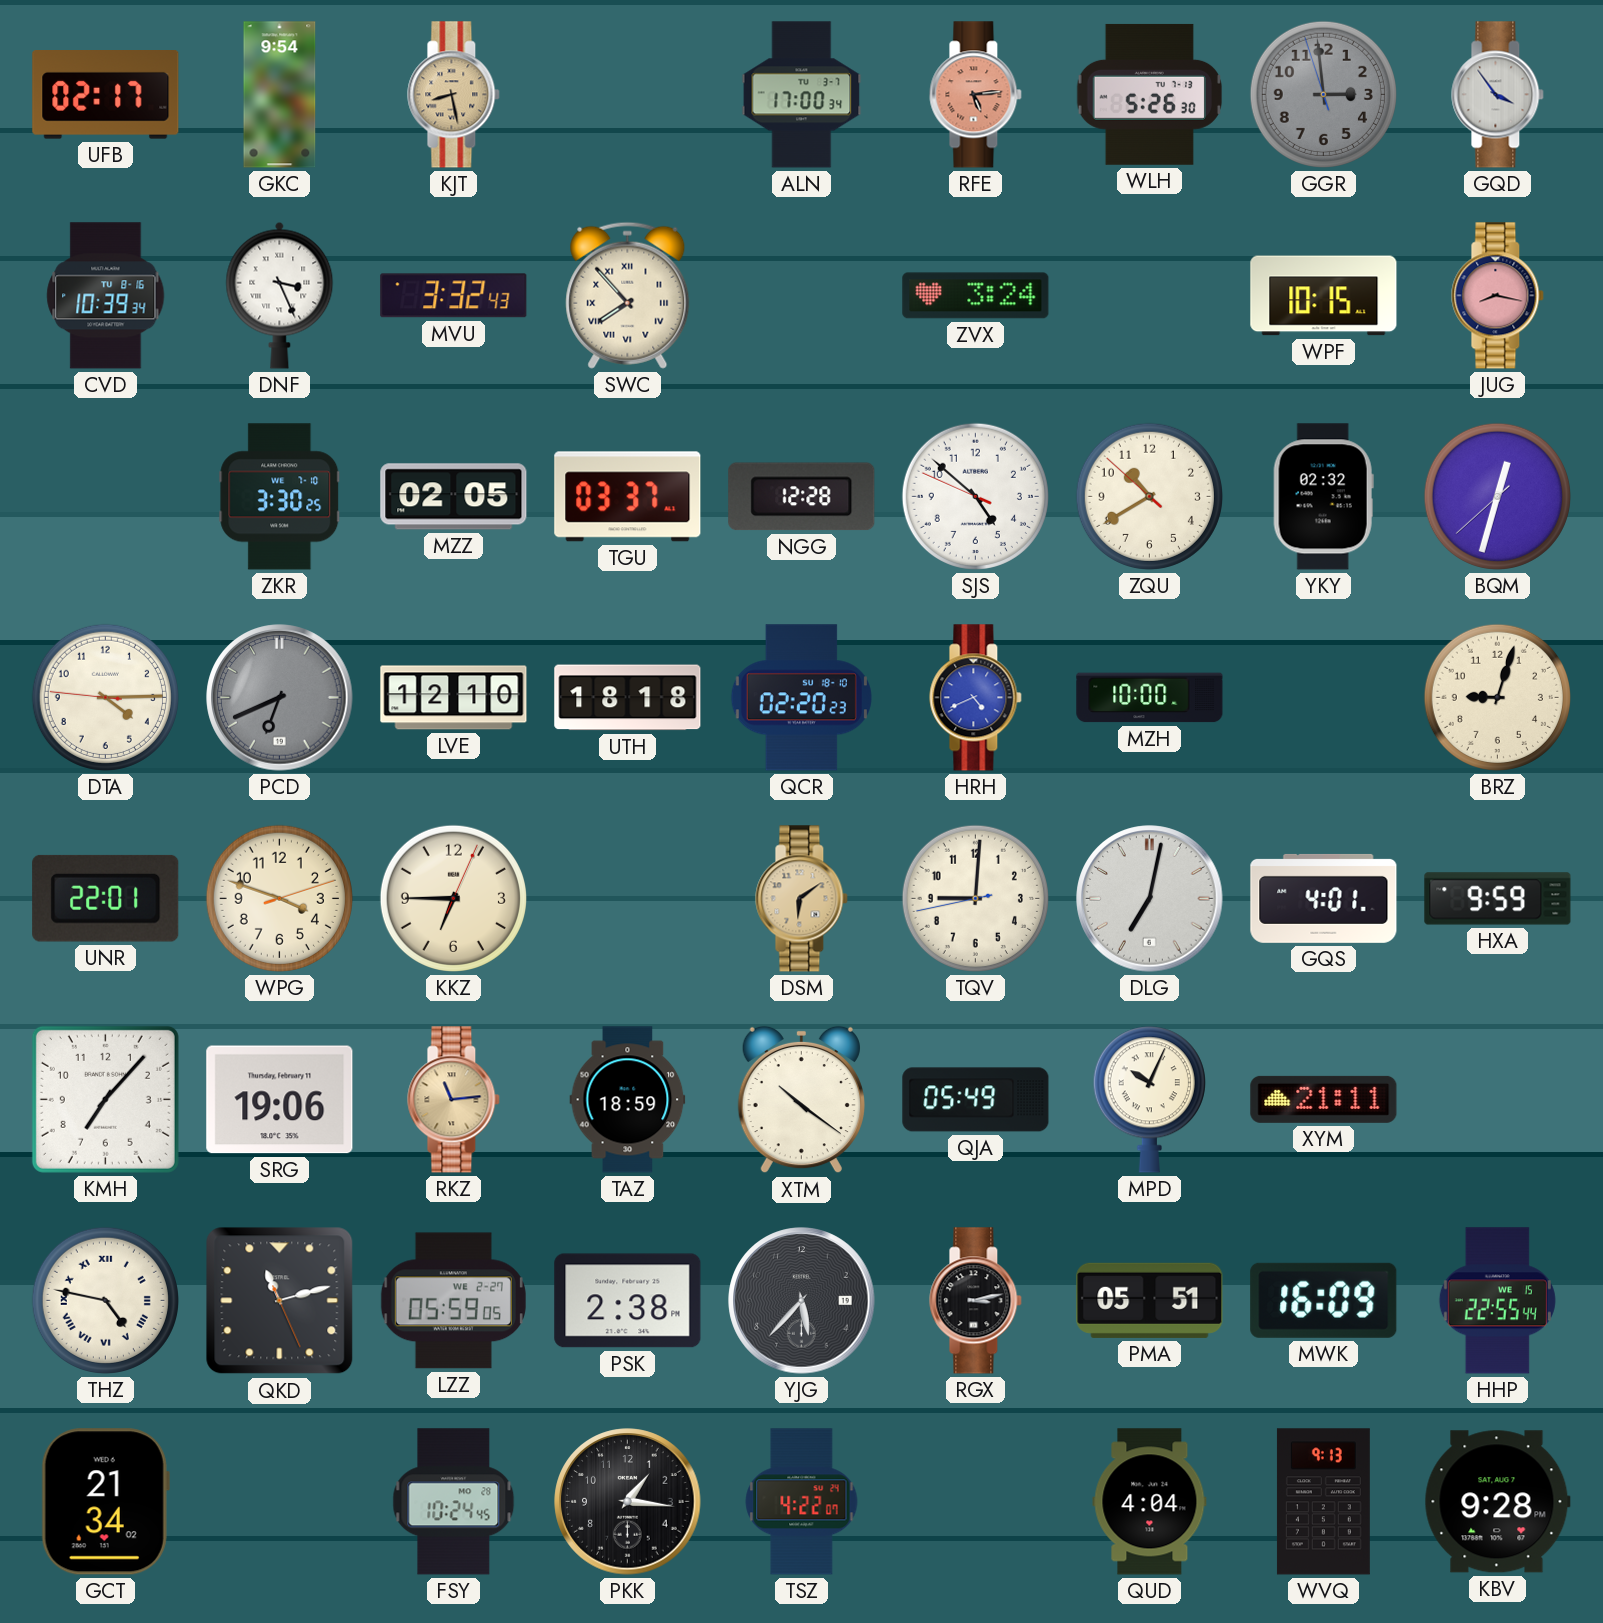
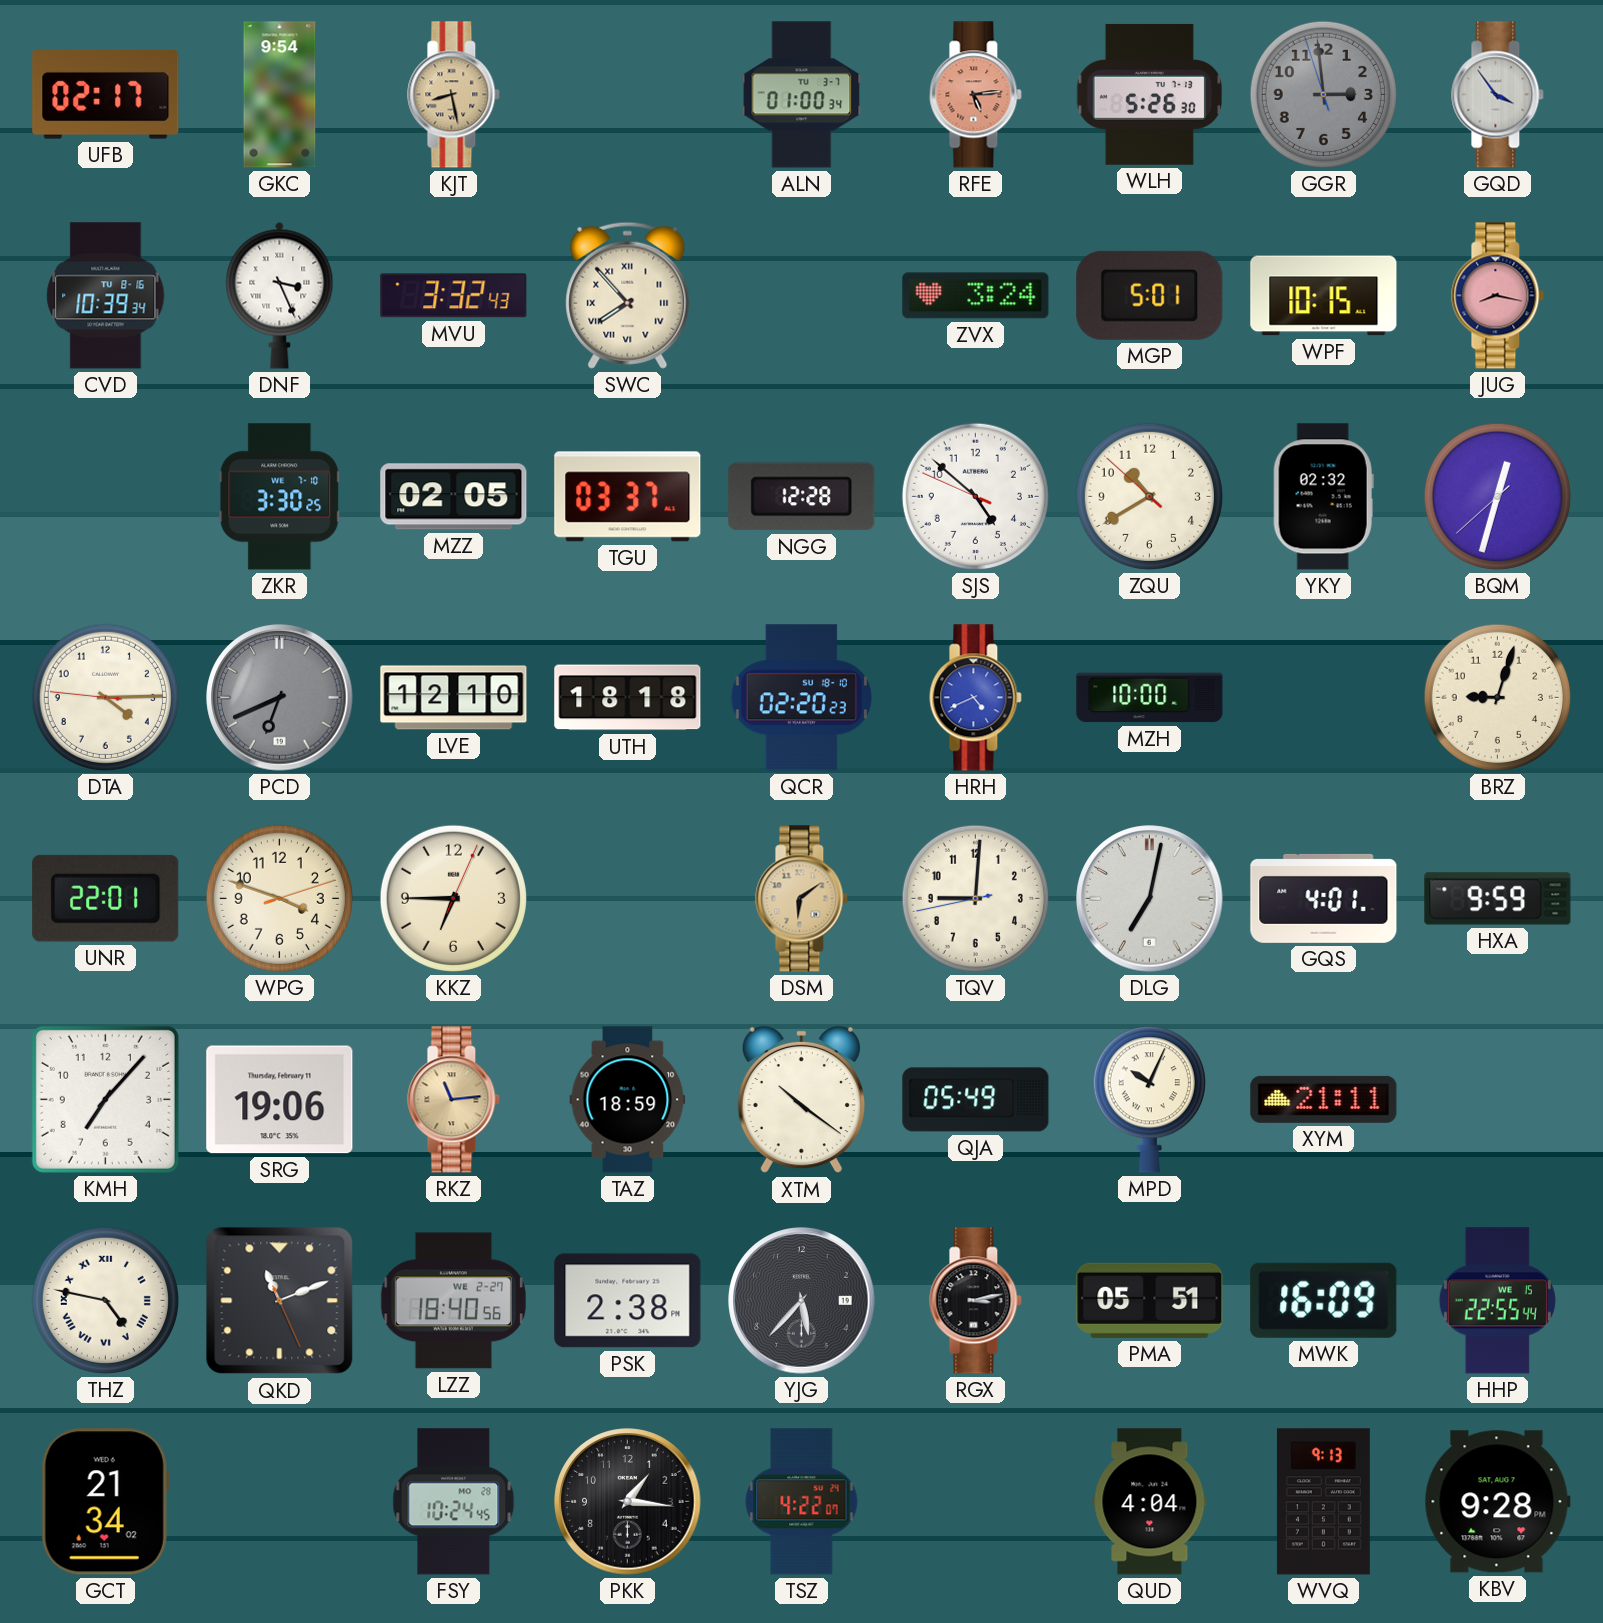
ALN: 17:00 -> 01:00
MGP: none -> 5:01
QKD: 11:12 -> 11:11
LZZ: 05:59 -> 18:40
